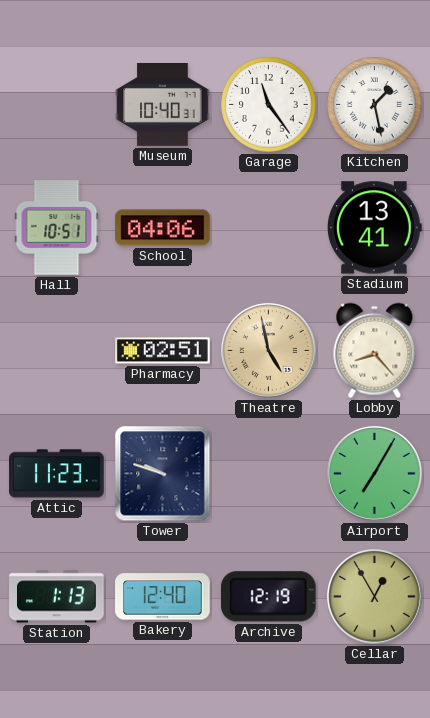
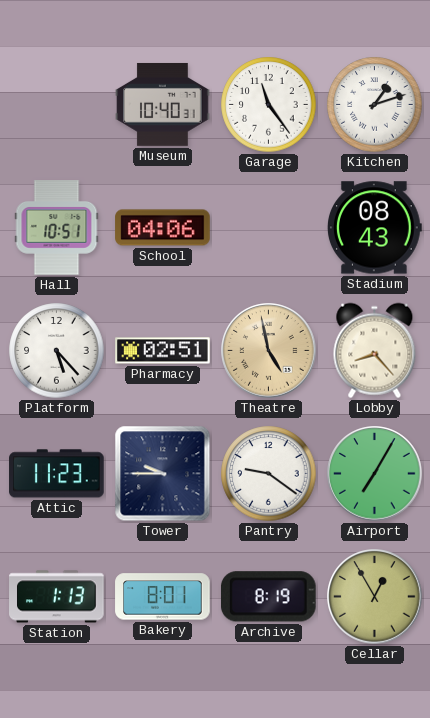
Kitchen: 1:28 -> 1:12
Stadium: 13:41 -> 08:43
Platform: none -> 5:23
Tower: 9:48 -> 9:45
Pantry: none -> 9:21
Bakery: 12:40 -> 8:01
Archive: 12:19 -> 8:19
